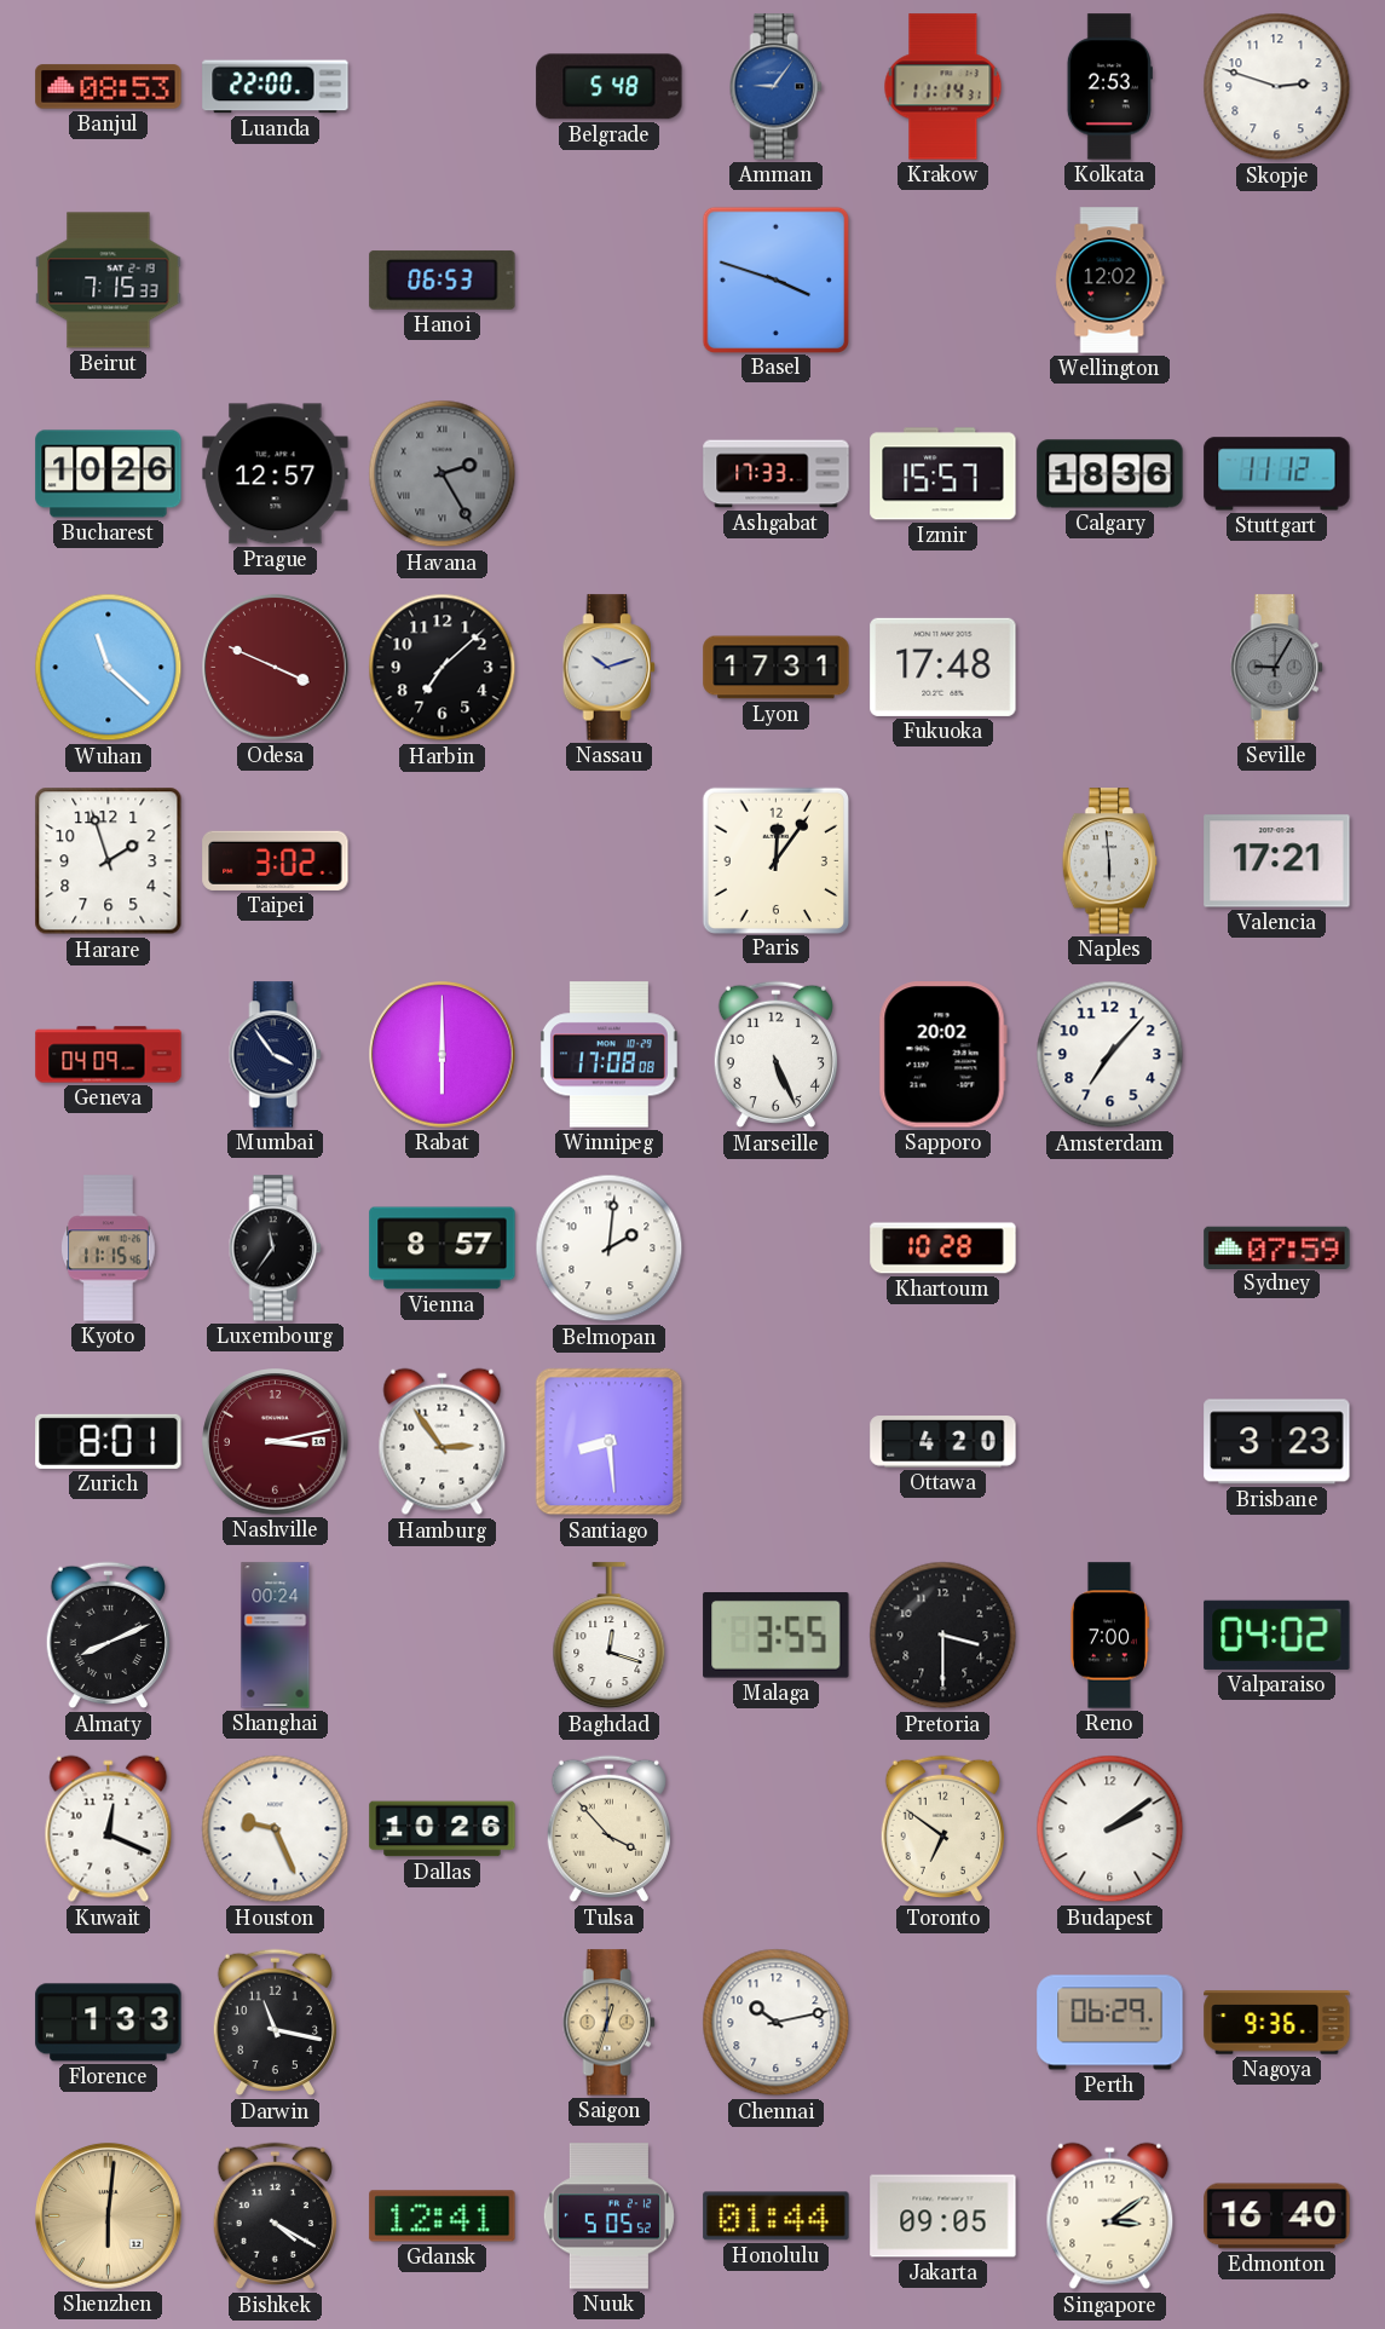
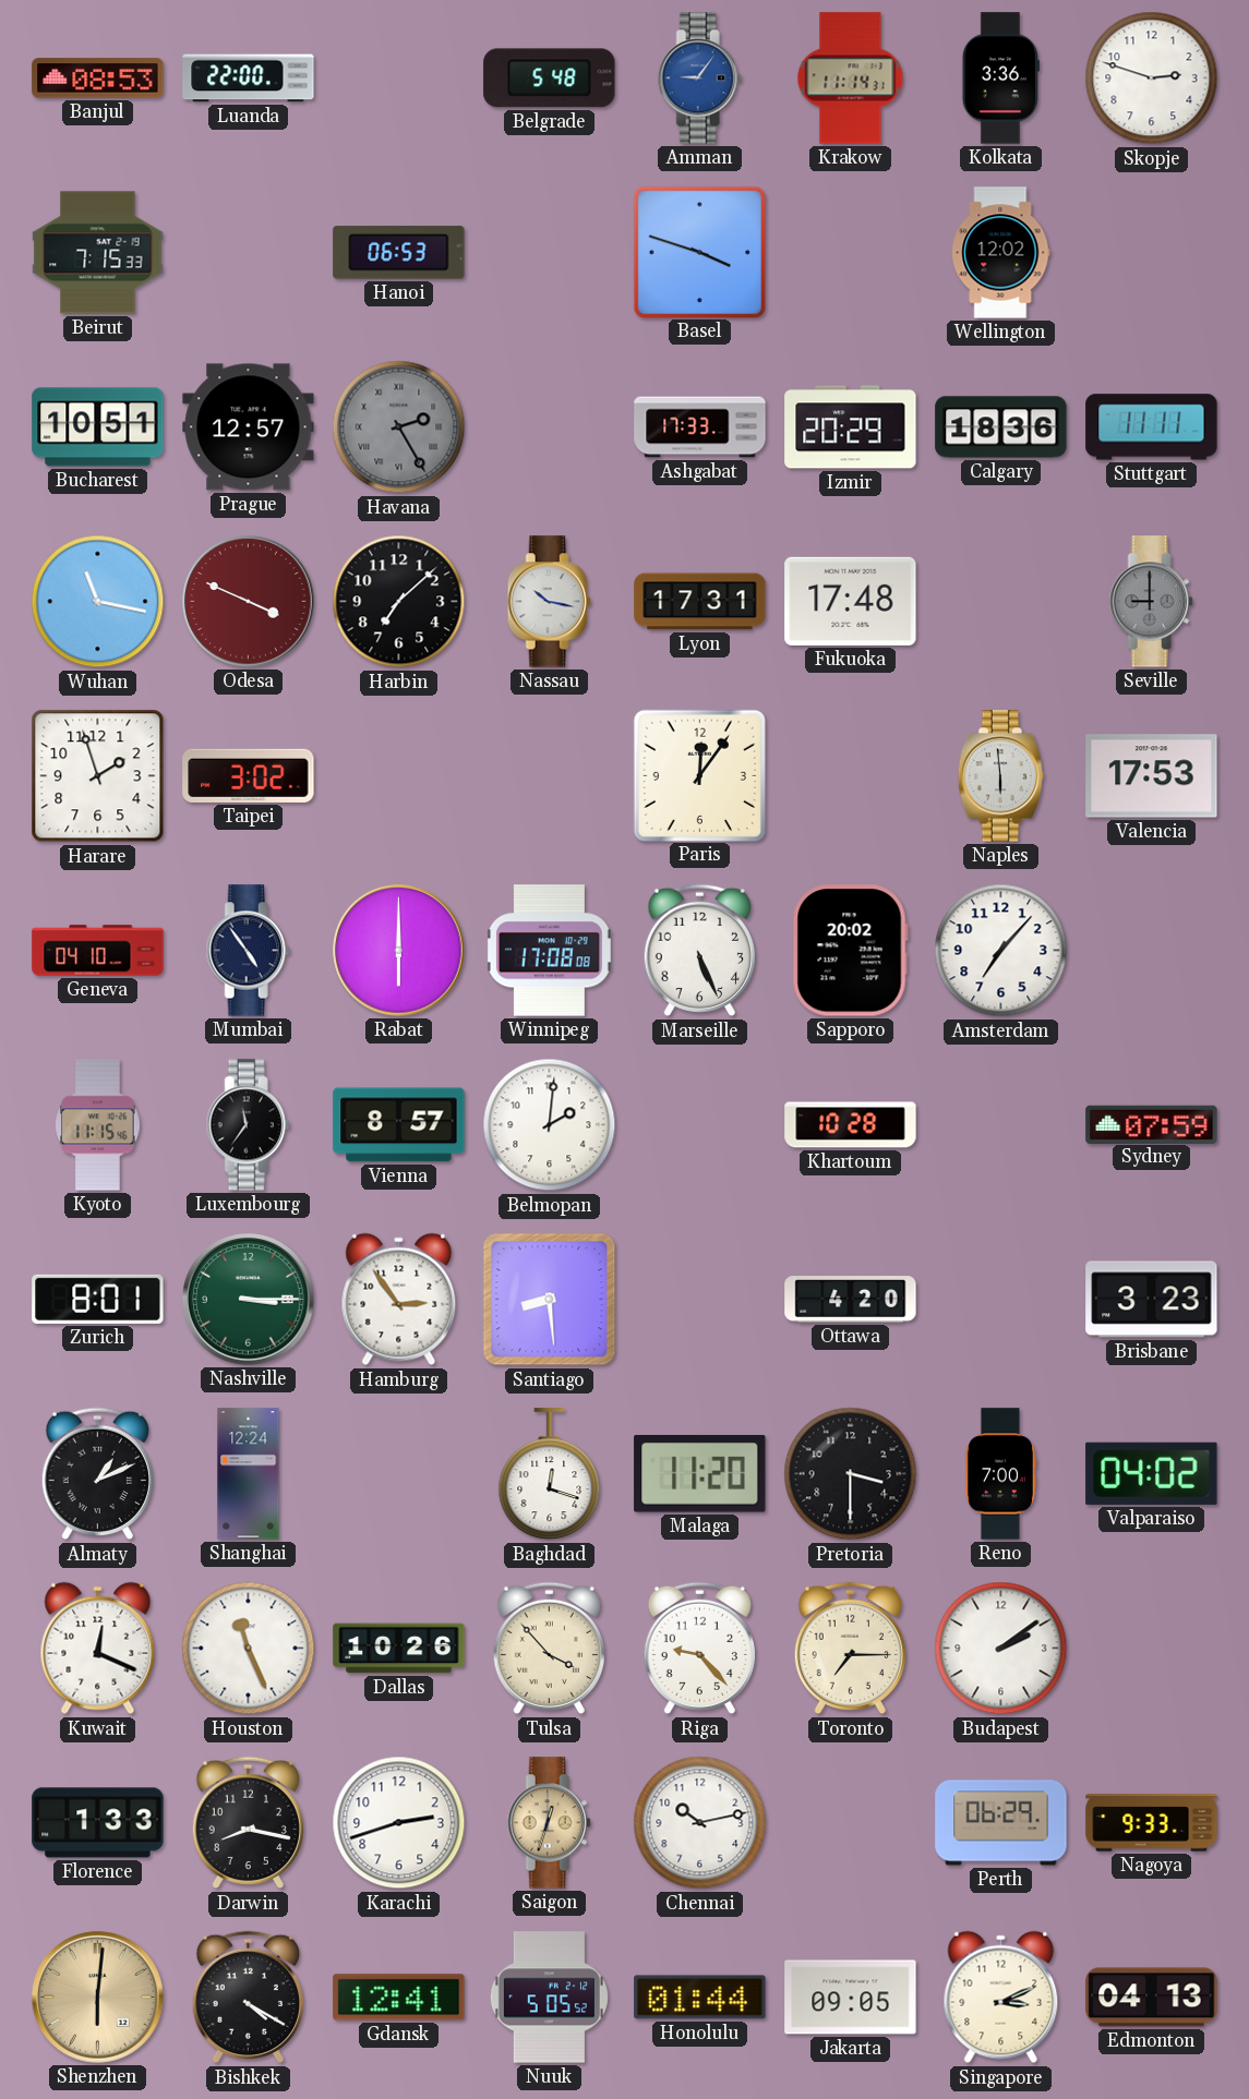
Kolkata: 2:53 -> 3:36
Bucharest: 10:26 -> 10:51
Izmir: 15:57 -> 20:29
Stuttgart: 11:12 -> 11:11
Wuhan: 11:22 -> 11:17
Nassau: 10:12 -> 10:17
Seville: 9:05 -> 9:00
Valencia: 17:21 -> 17:53
Geneva: 04:09 -> 04:10
Mumbai: 3:54 -> 4:54
Nashville: 3:13 -> 3:15
Nashville dial: burgundy -> green
Almaty: 8:11 -> 1:11
Shanghai: 00:24 -> 12:24
Malaga: 3:55 -> 11:20
Houston: 9:26 -> 11:26
Riga: none -> 9:23
Toronto: 6:51 -> 7:15
Darwin: 11:17 -> 8:17
Karachi: none -> 2:42
Nagoya: 9:36 -> 9:33
Singapore: 3:09 -> 3:11
Edmonton: 16:40 -> 04:13
